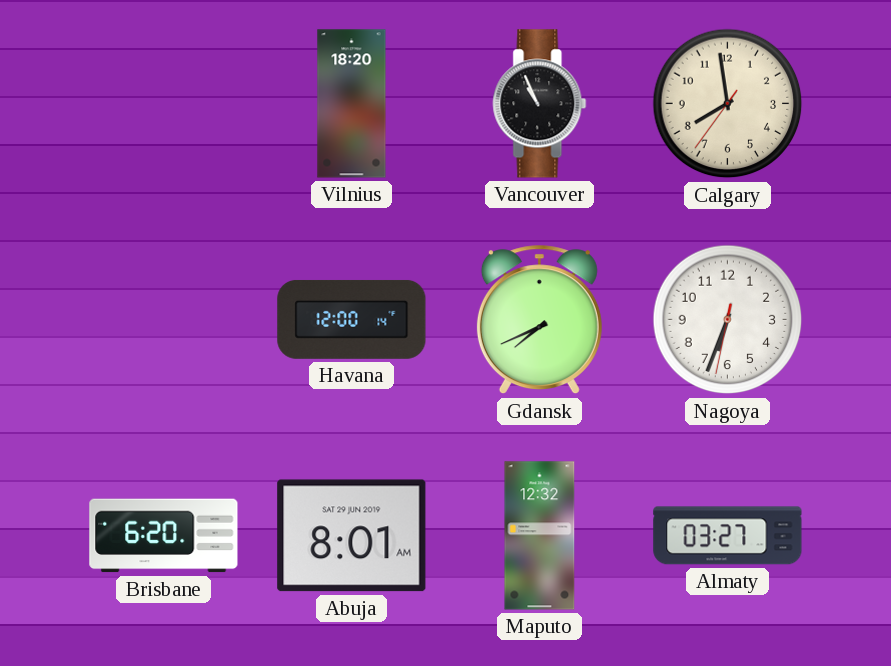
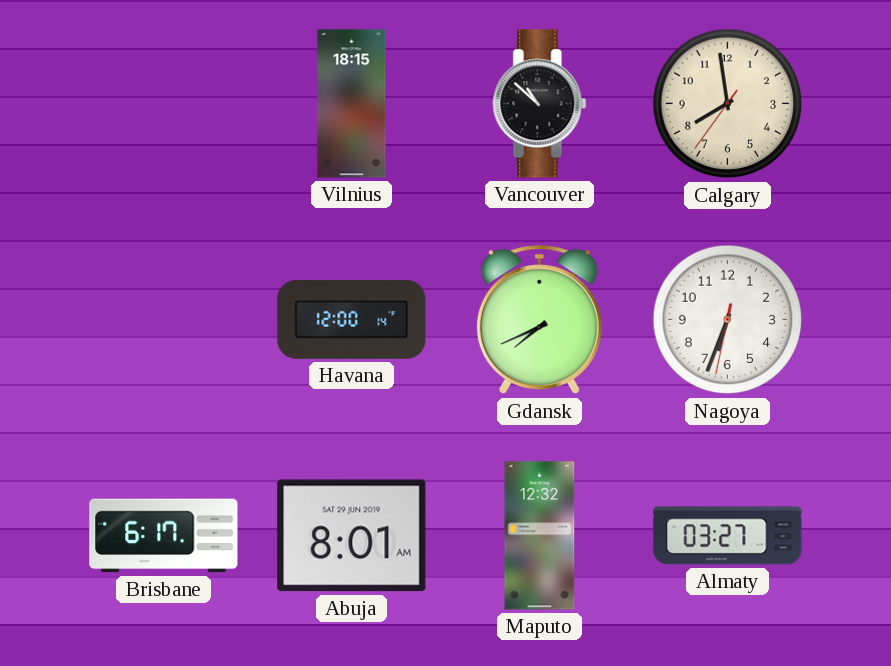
Vilnius: 18:20 -> 18:15
Vancouver: 10:56 -> 10:52
Brisbane: 6:20 -> 6:17
